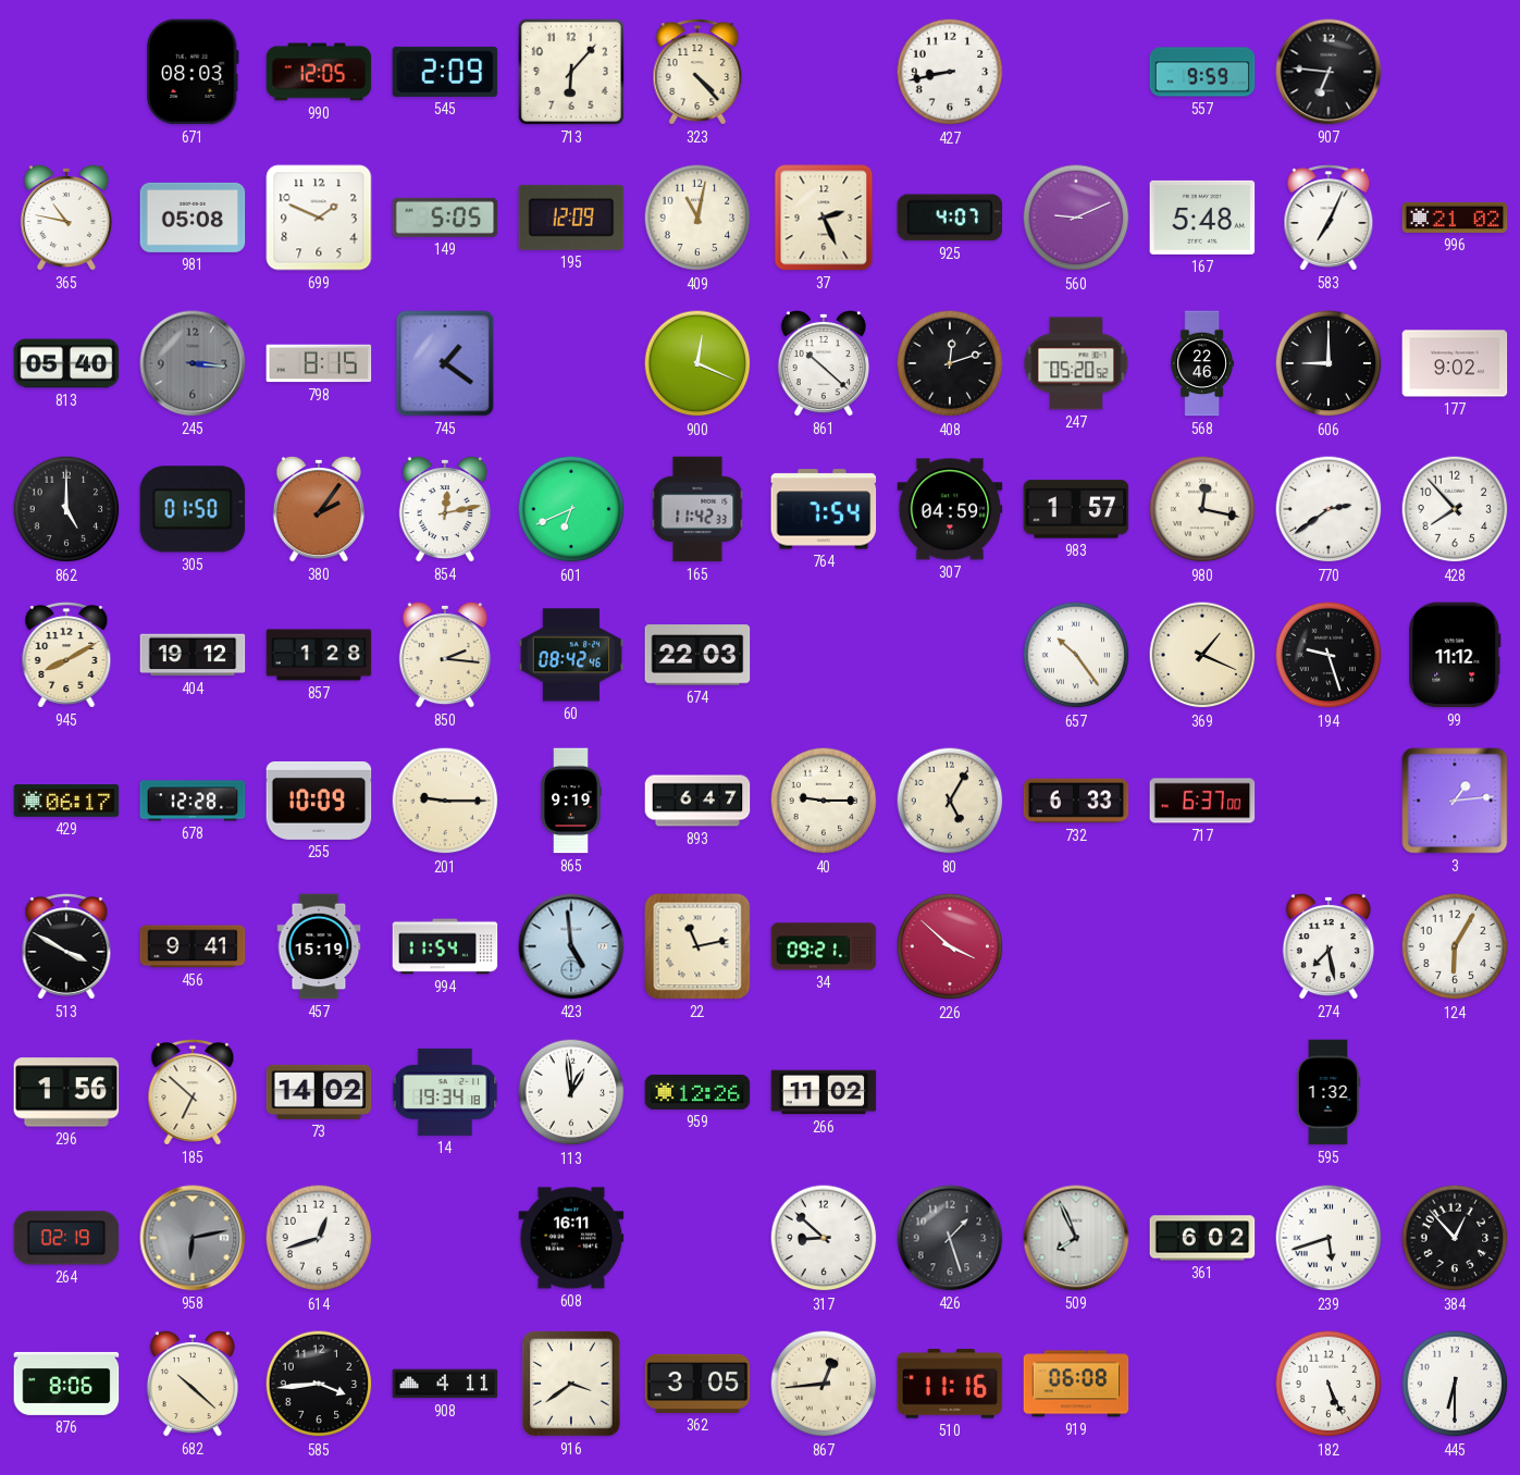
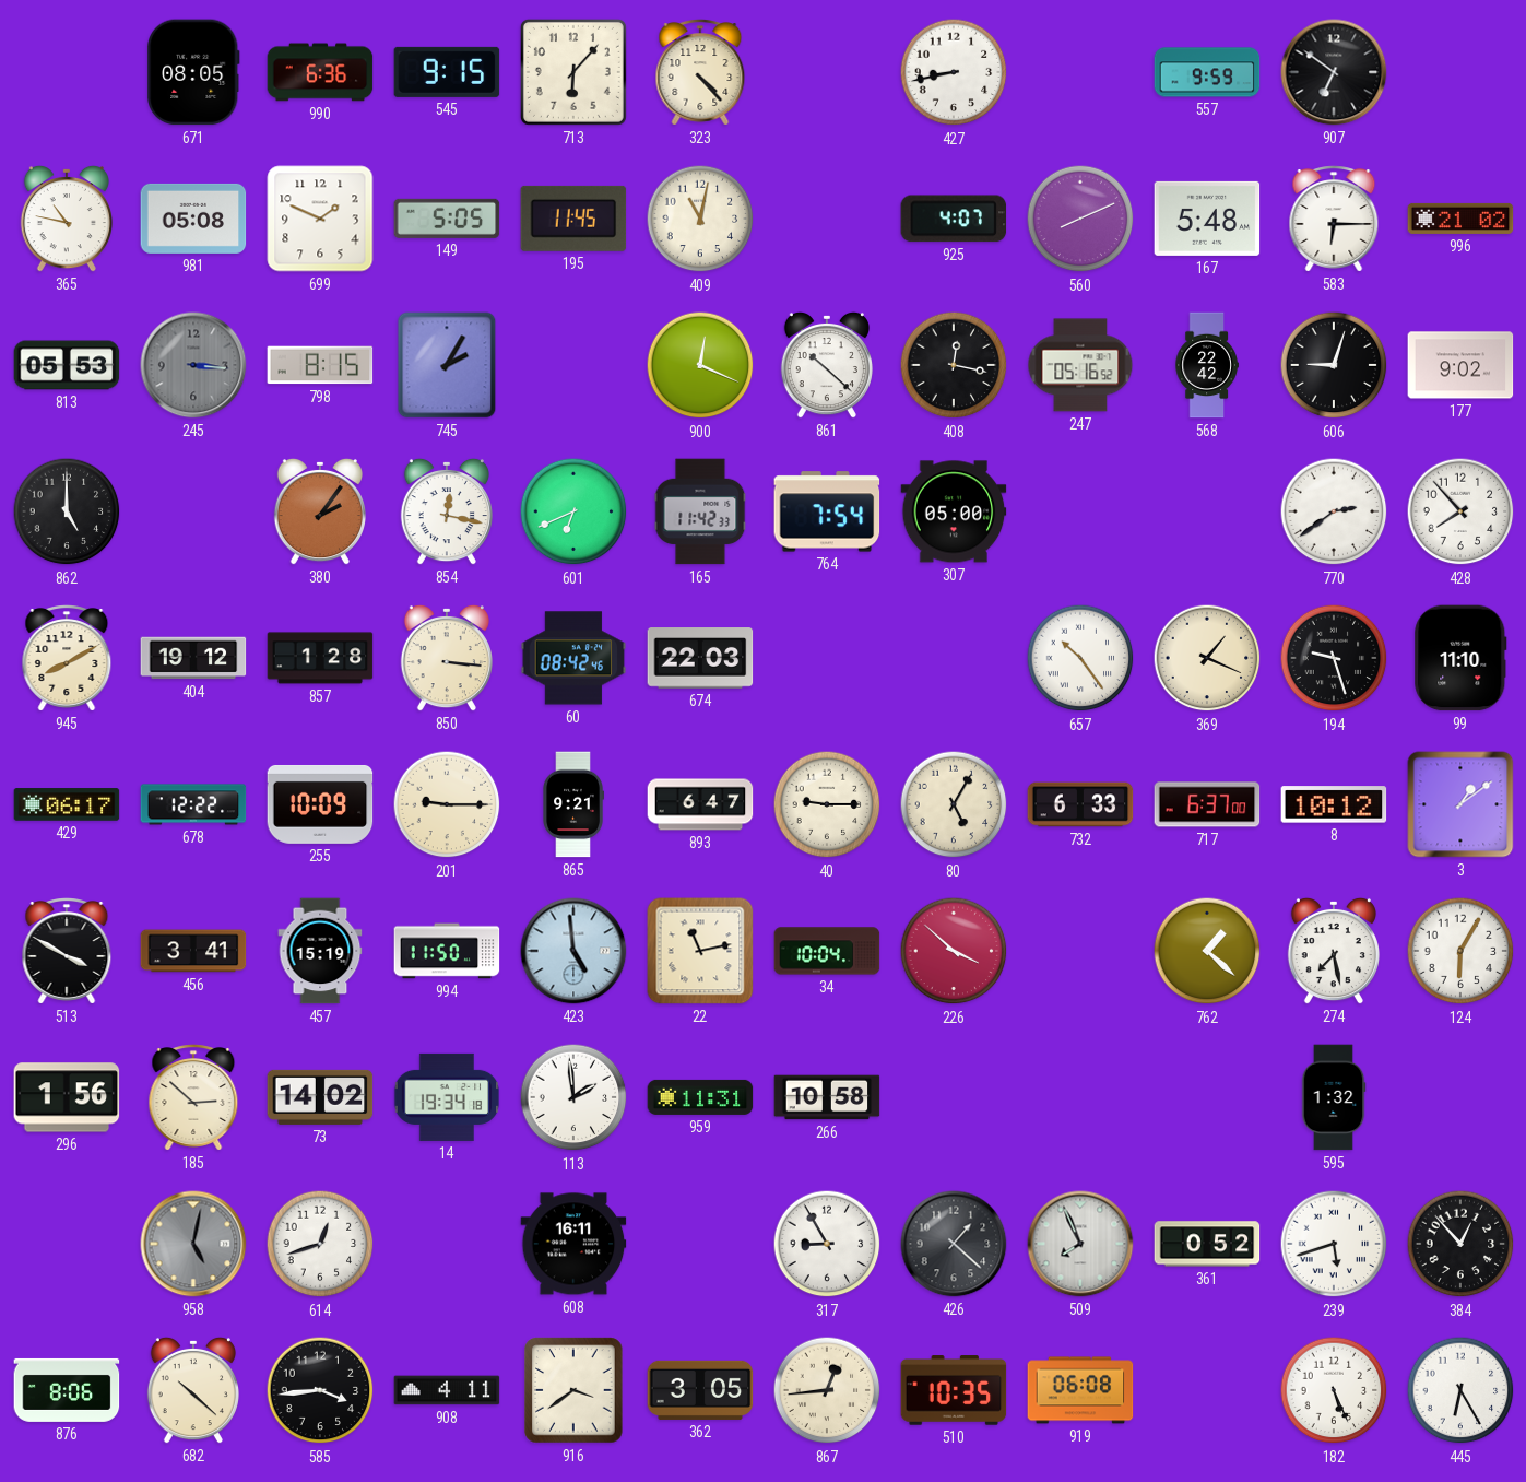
671: 08:03 -> 08:05
990: 12:05 -> 6:36
545: 2:09 -> 9:15
907: 6:46 -> 6:51
195: 12:09 -> 11:45
37: 2:26 -> none
560: 9:11 -> 8:11
583: 7:04 -> 6:15
813: 05:40 -> 05:53
745: 1:21 -> 2:05
408: 12:12 -> 12:17
247: 05:20 -> 05:16
568: 22:46 -> 22:42
606: 9:00 -> 9:03
305: 01:50 -> none
854: 12:13 -> 12:17
307: 04:59 -> 05:00
983: 1:57 -> none
980: 12:17 -> none
850: 2:16 -> 3:16
99: 11:12 -> 11:10
678: 12:28 -> 12:22
865: 9:19 -> 9:21
8: none -> 10:12
3: 1:14 -> 1:09
456: 9:41 -> 3:41
994: 11:54 -> 11:50
34: 09:21 -> 10:04
762: none -> 1:22
185: 6:52 -> 2:52
113: 12:59 -> 1:59
959: 12:26 -> 11:31
266: 11:02 -> 10:58
264: 02:19 -> none
958: 6:13 -> 5:02
317: 8:52 -> 8:55
426: 1:27 -> 1:22
361: 6:02 -> 0:52
510: 11:16 -> 10:35
445: 6:30 -> 6:25
